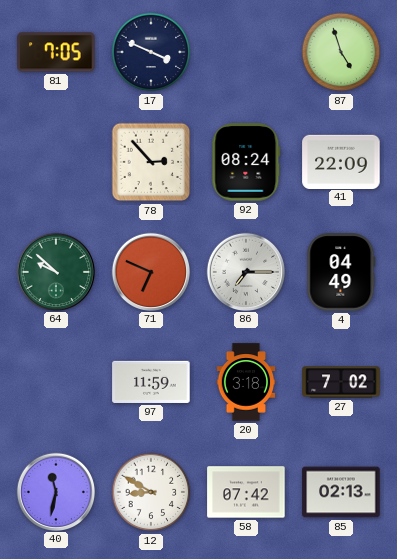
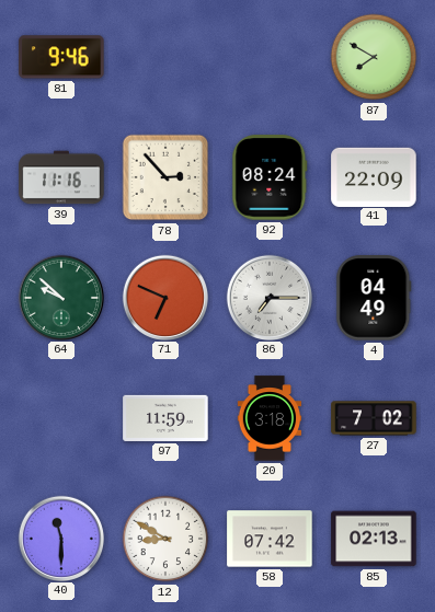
81: 7:05 -> 9:46
17: 3:49 -> none
87: 4:57 -> 7:50
39: none -> 11:16
40: 11:32 -> 11:30
